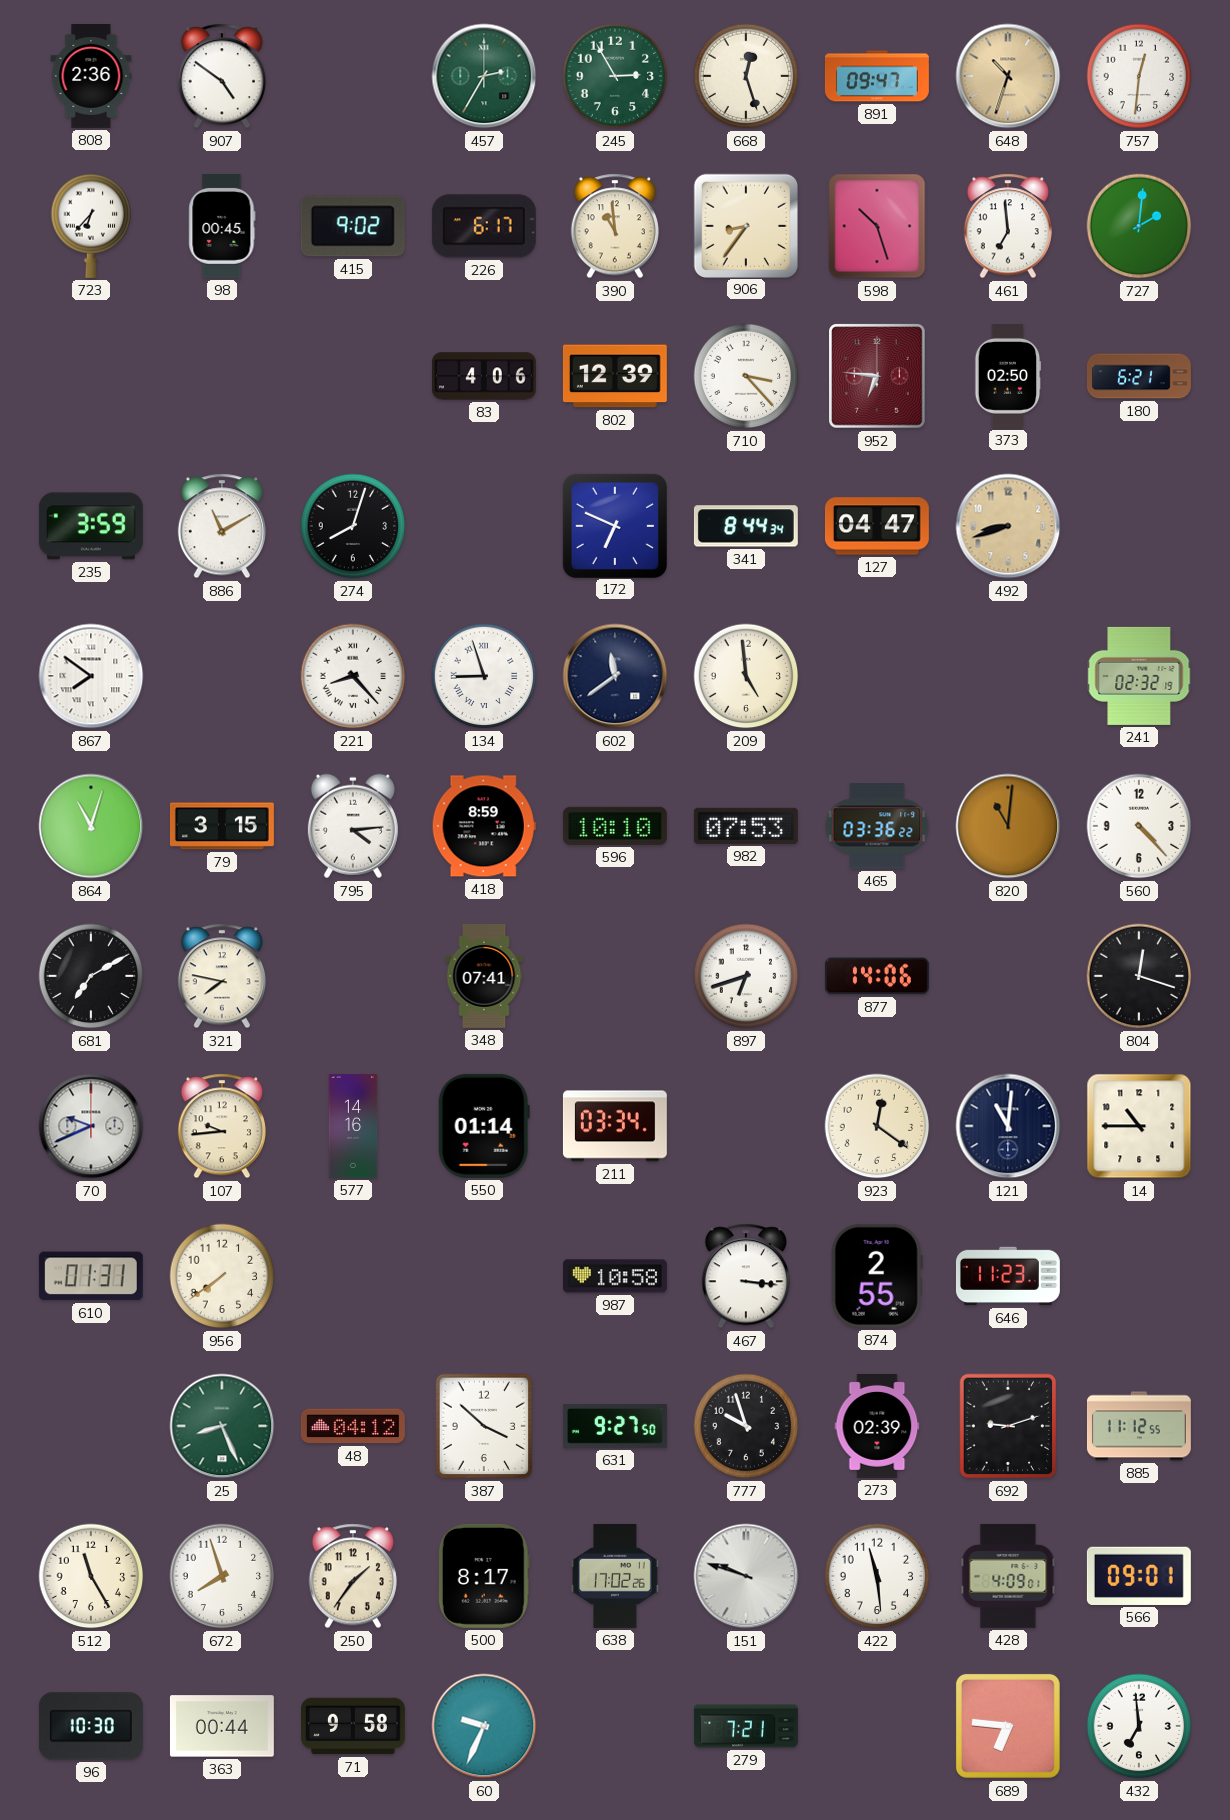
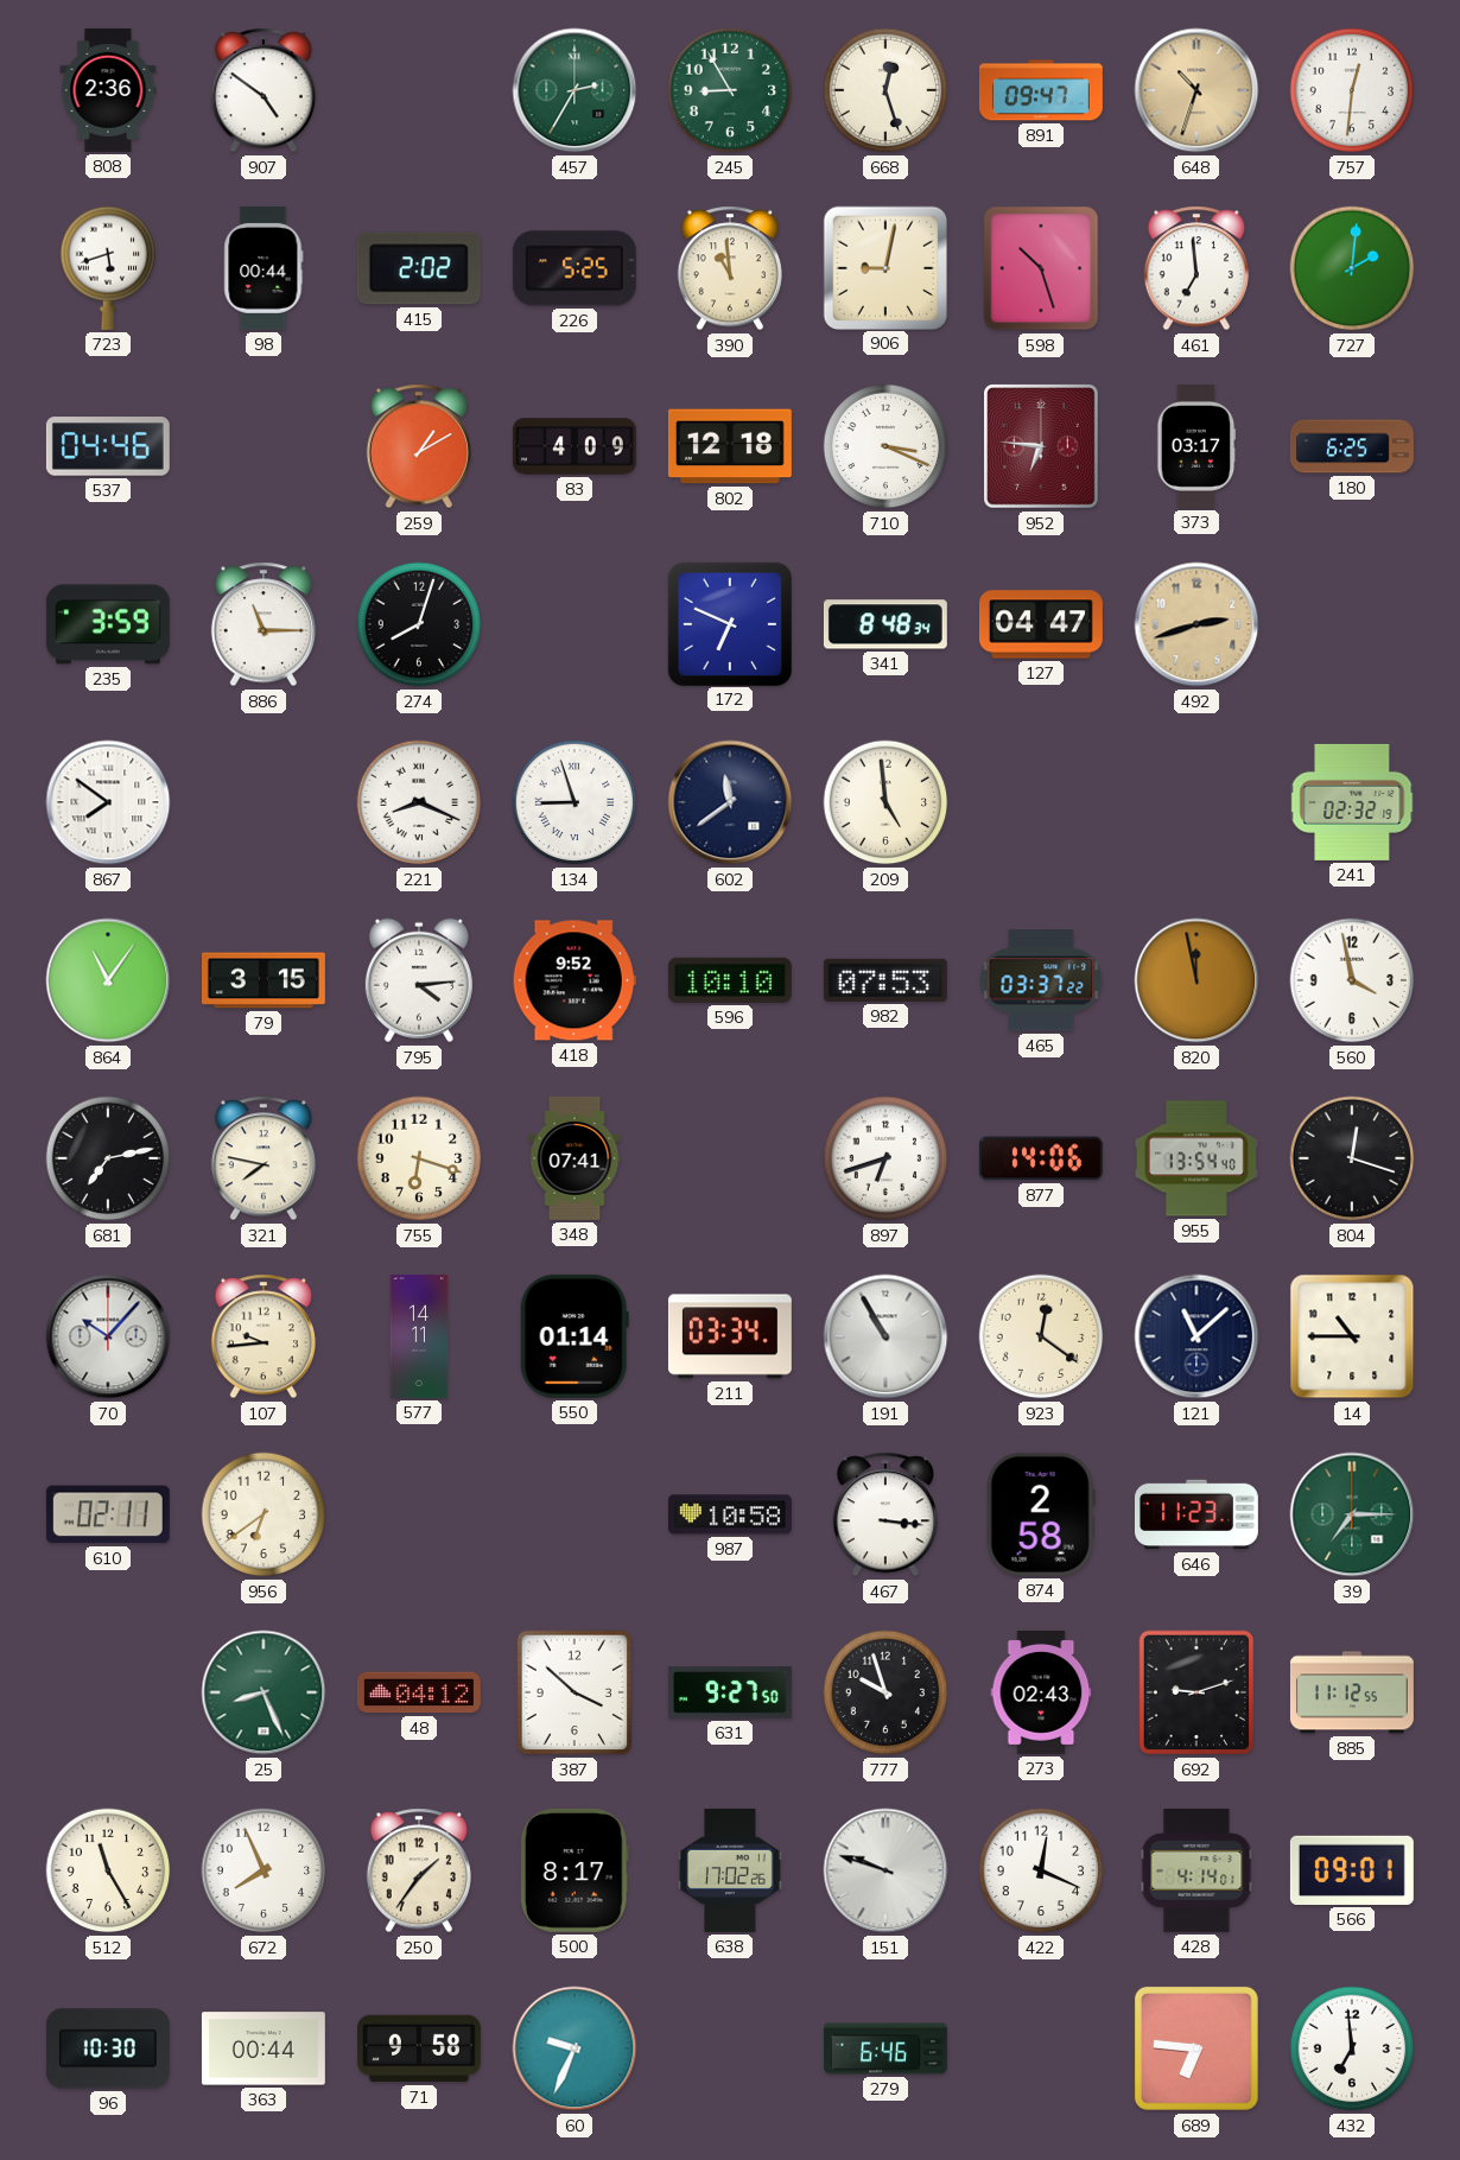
245: 2:55 -> 8:55
723: 6:37 -> 5:42
98: 00:45 -> 00:44
415: 9:02 -> 2:02
226: 6:17 -> 5:25
906: 8:36 -> 9:02
537: none -> 04:46
259: none -> 1:10
83: 4:06 -> 4:09
802: 12:39 -> 12:18
710: 3:23 -> 3:19
373: 02:50 -> 03:17
180: 6:21 -> 6:25
886: 11:10 -> 11:15
341: 8:44 -> 8:48
492: 8:42 -> 2:42
221: 8:23 -> 8:19
864: 11:03 -> 11:06
418: 8:59 -> 9:52
465: 03:36 -> 03:37
820: 11:01 -> 11:58
560: 4:23 -> 3:58
681: 7:10 -> 7:13
755: none -> 6:18
955: none -> 13:54
70: 9:41 -> 10:07
577: 14:16 -> 14:11
191: none -> 10:55
121: 11:01 -> 11:08
610: 01:31 -> 02:11
956: 7:39 -> 6:39
874: 2:55 -> 2:58
39: none -> 7:15
273: 02:39 -> 02:43
672: 7:57 -> 7:56
422: 11:29 -> 12:19
428: 4:09 -> 4:14
279: 7:21 -> 6:46
